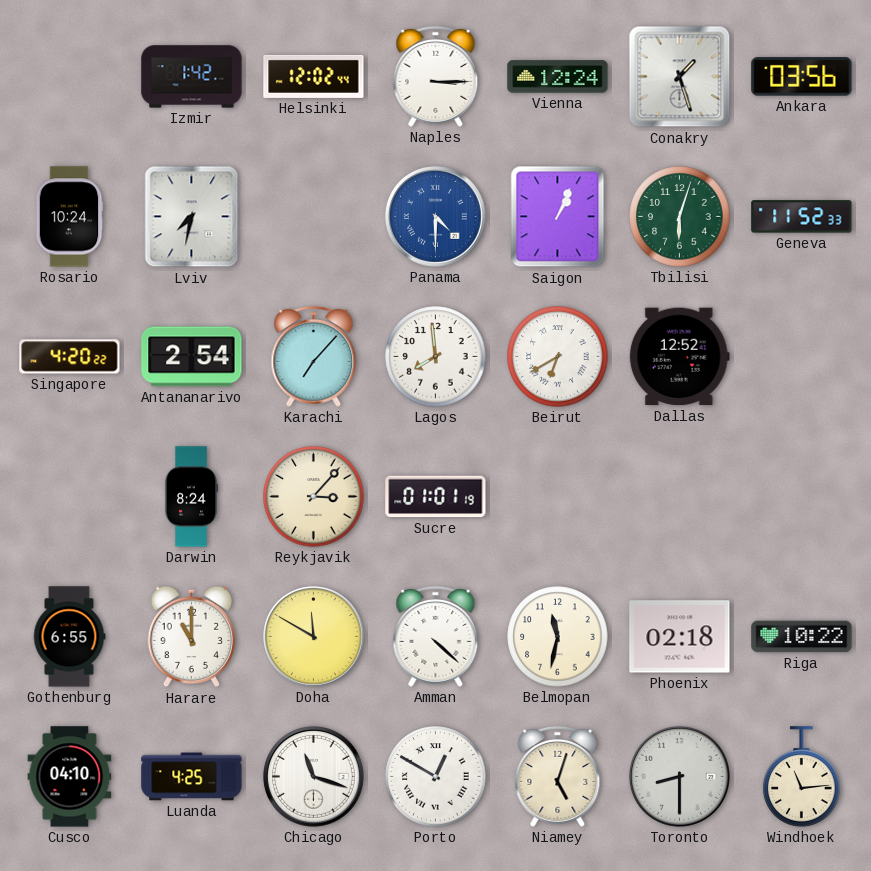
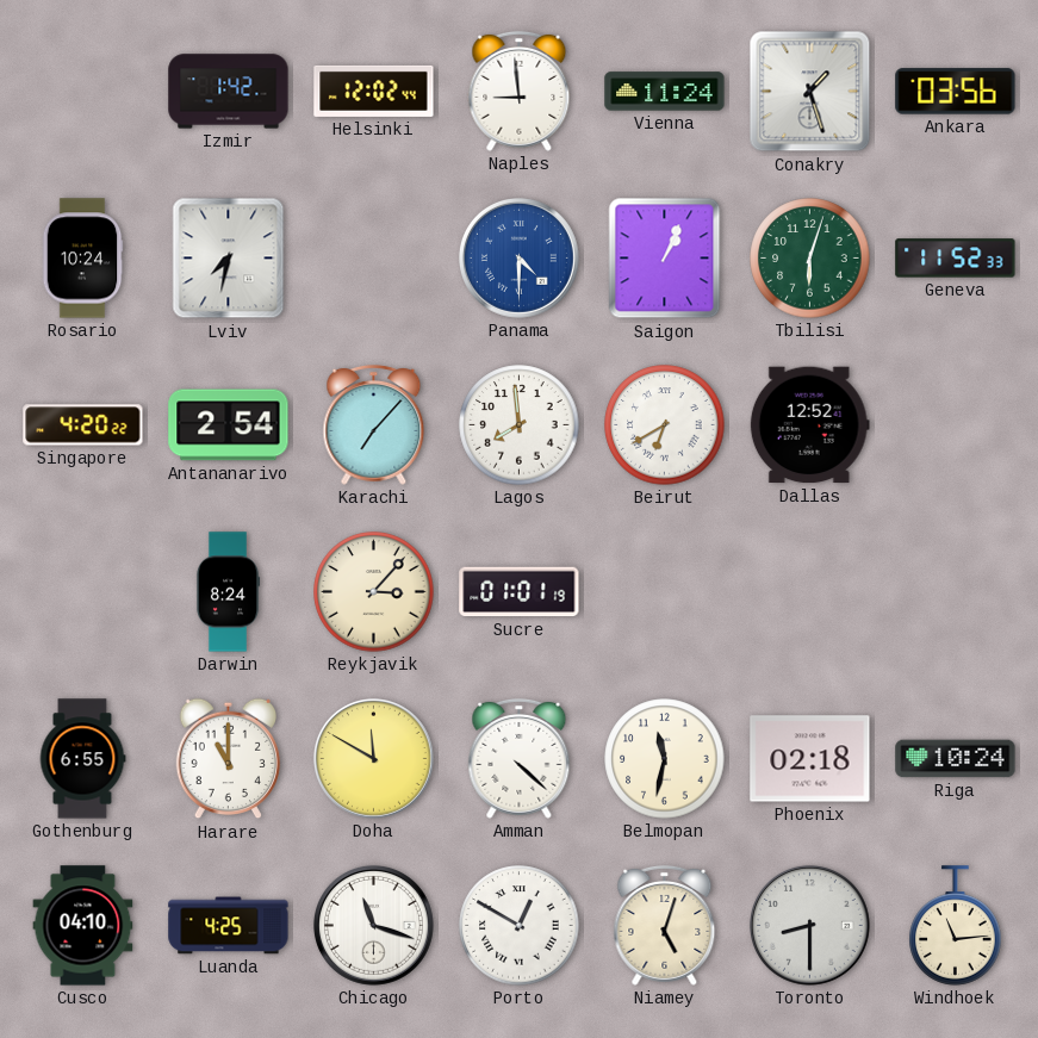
Naples: 3:15 -> 8:59
Vienna: 12:24 -> 11:24
Riga: 10:22 -> 10:24
